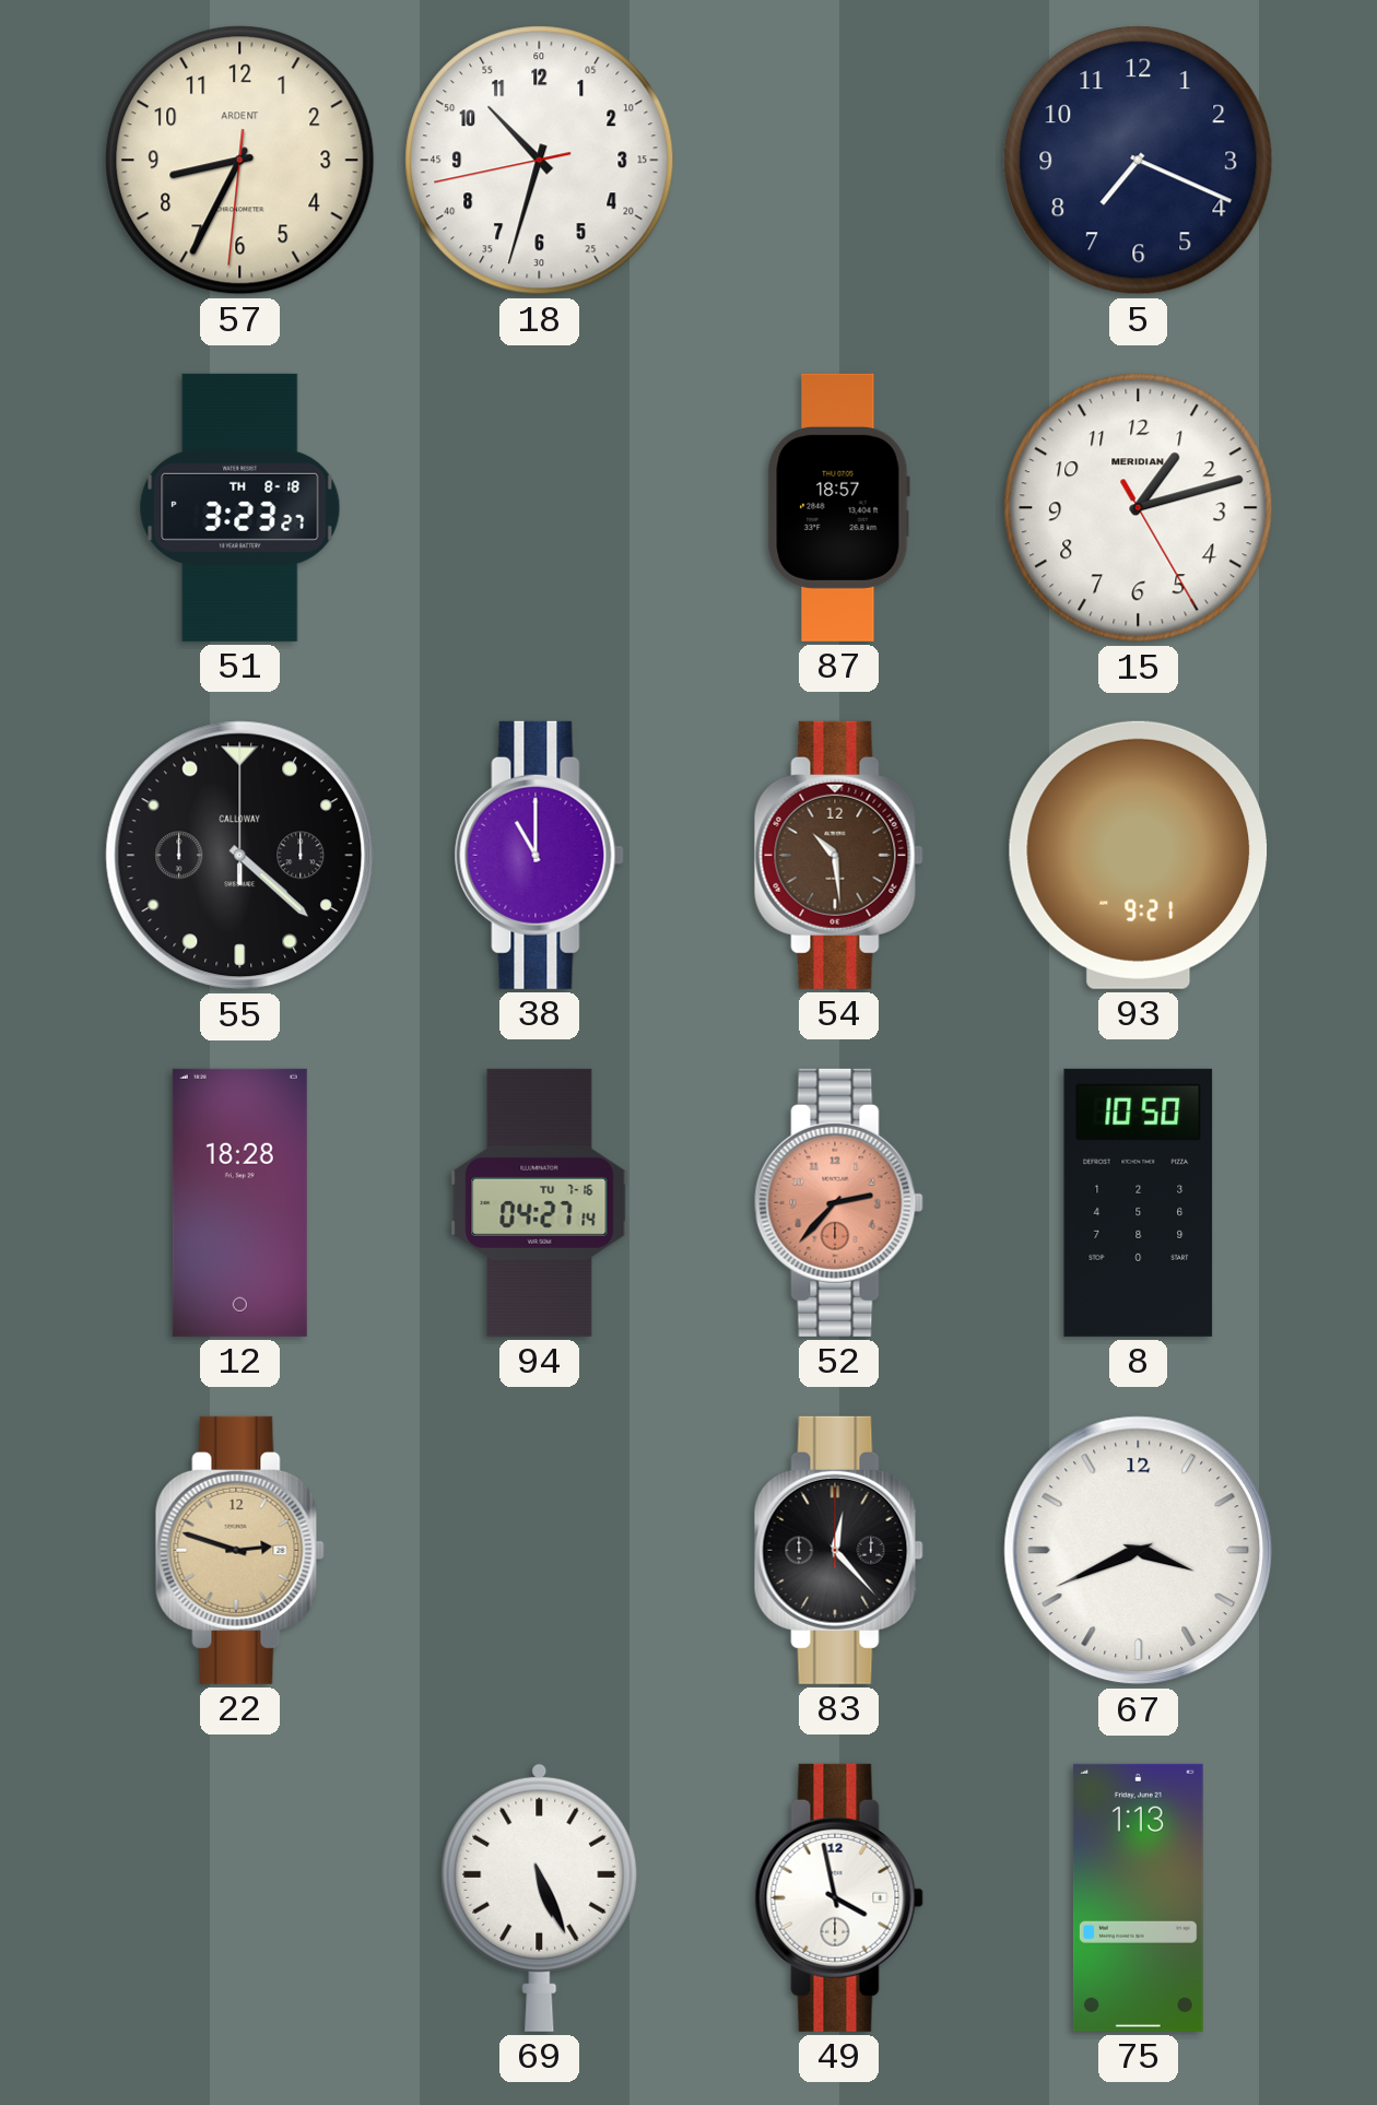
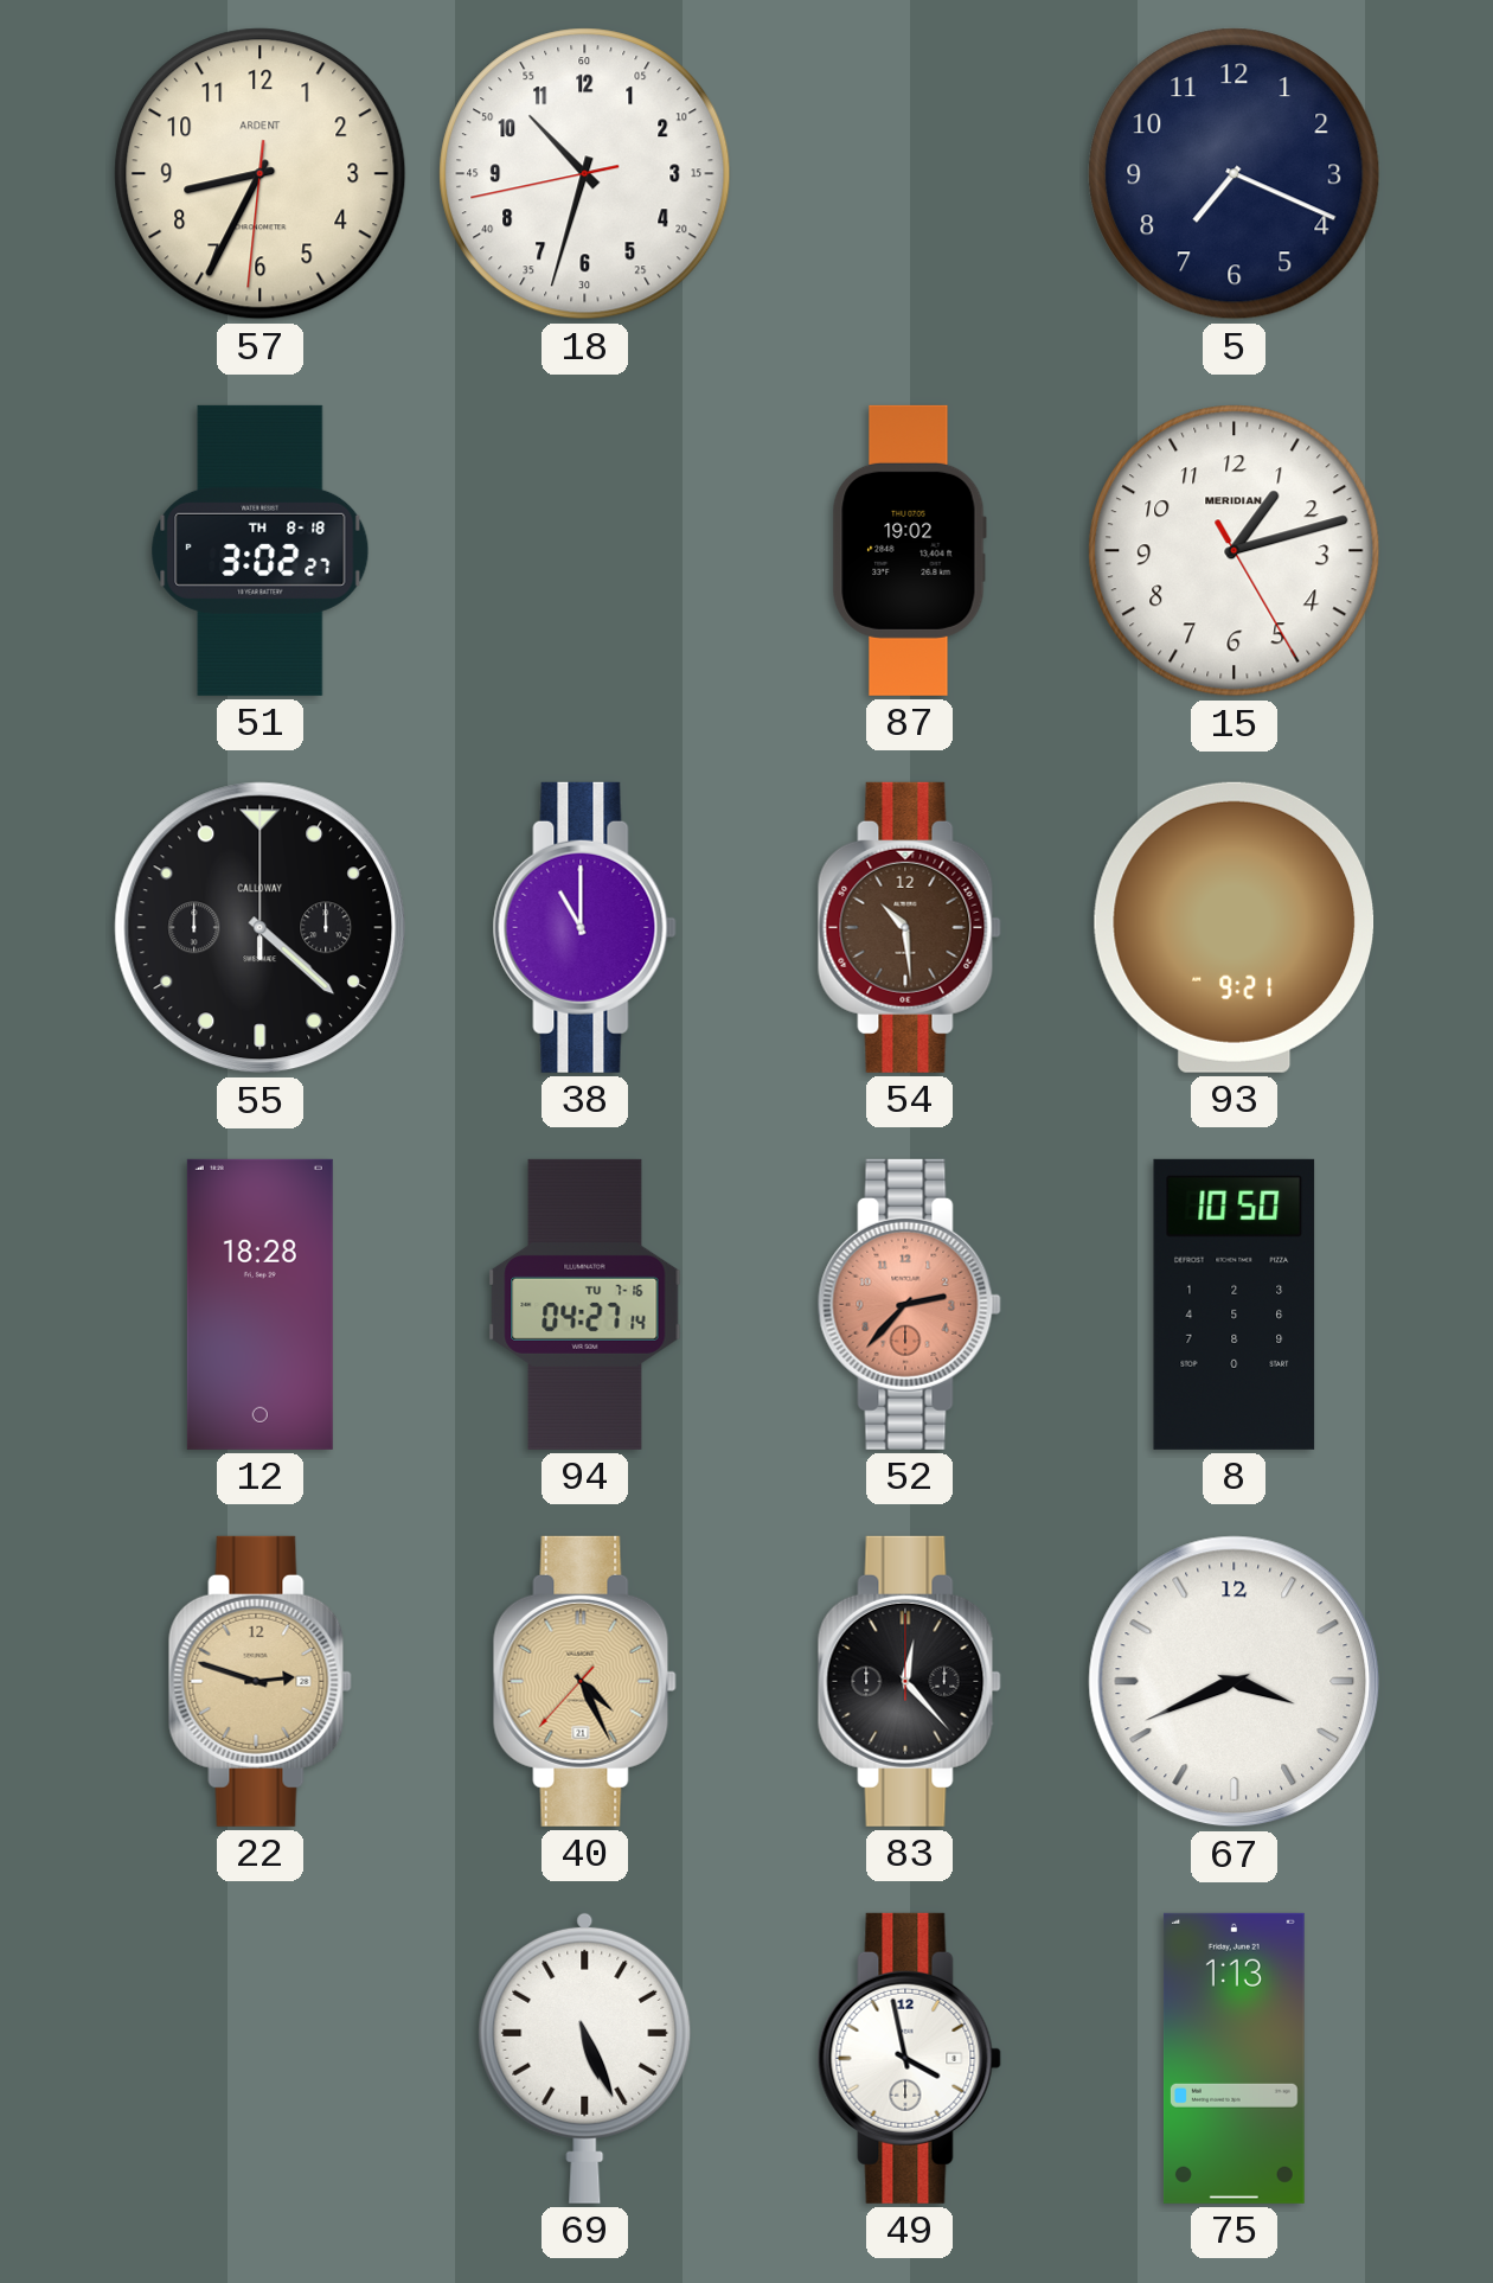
51: 3:23 -> 3:02
87: 18:57 -> 19:02
40: none -> 4:25
